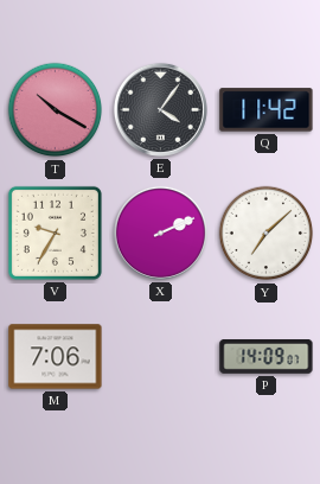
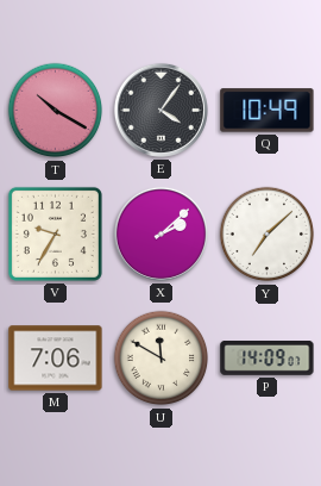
Q: 11:42 -> 10:49
X: 2:11 -> 2:08
U: none -> 11:50
